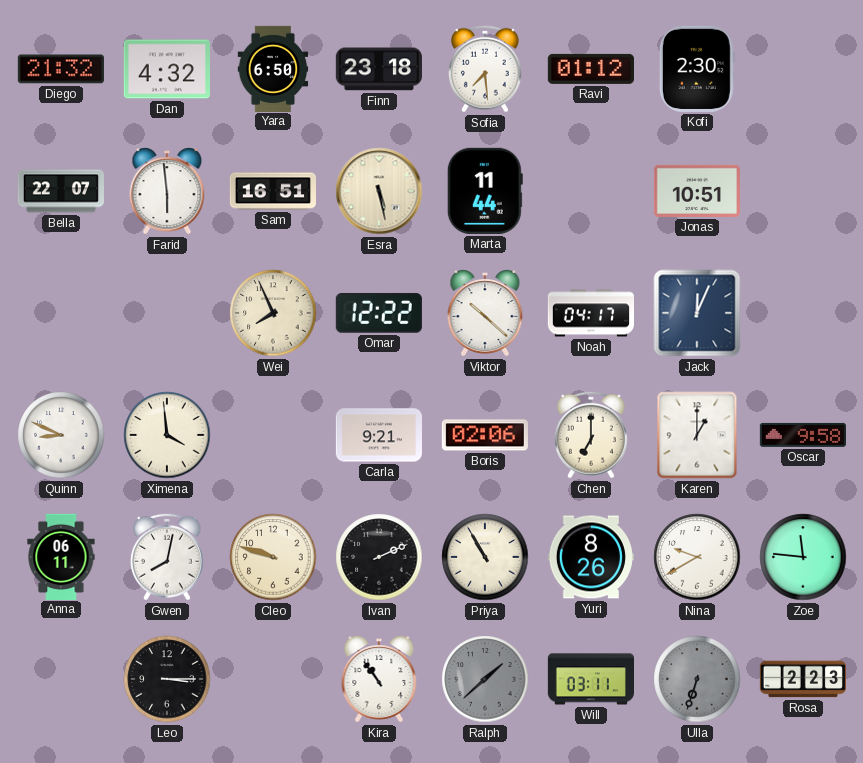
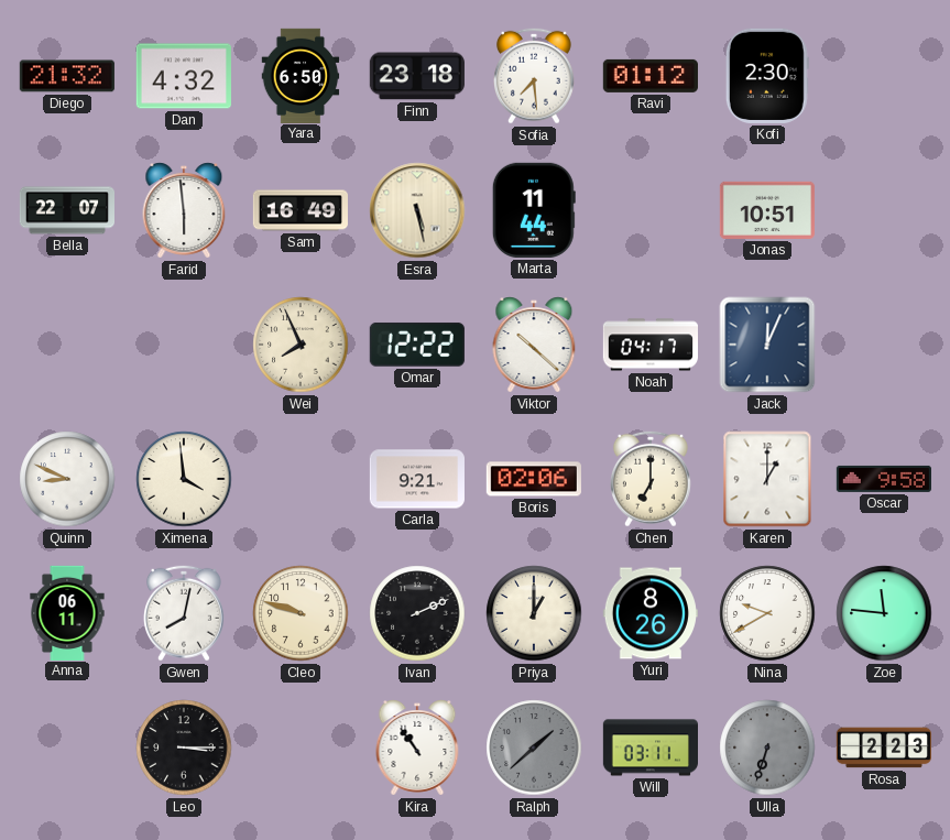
Sam: 16:51 -> 16:49
Priya: 10:55 -> 1:00
